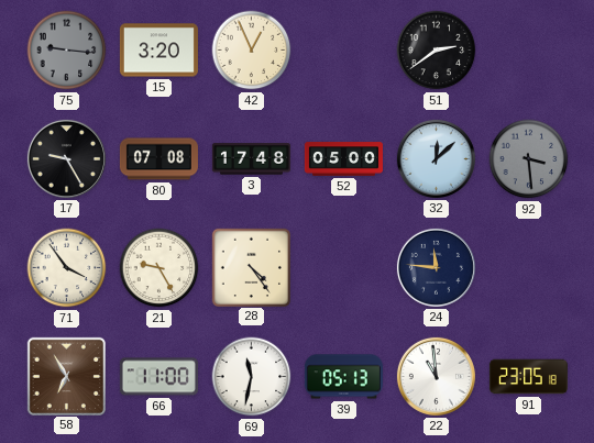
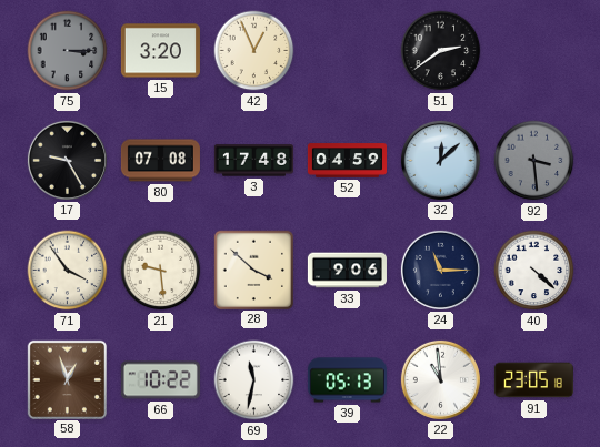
75: 9:16 -> 3:15
52: 05:00 -> 04:59
21: 9:25 -> 9:29
28: 4:24 -> 3:52
33: none -> 9:06
24: 11:46 -> 11:15
40: none -> 4:22
58: 6:55 -> 12:57
66: 11:00 -> 10:22
